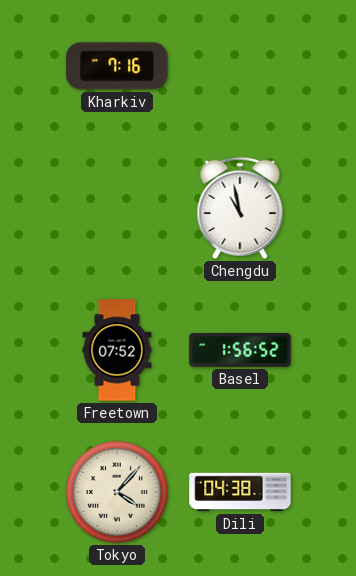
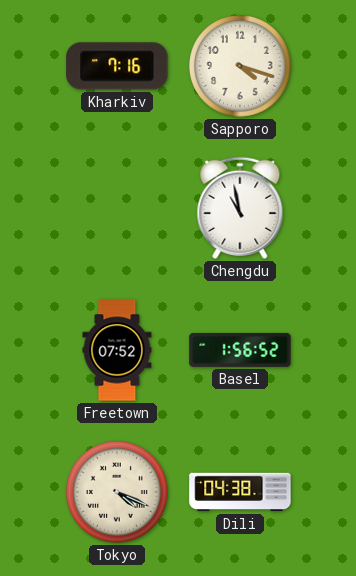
Sapporo: none -> 4:18
Tokyo: 4:07 -> 4:19
